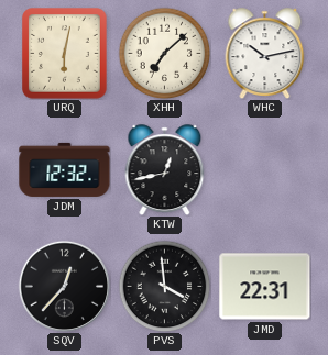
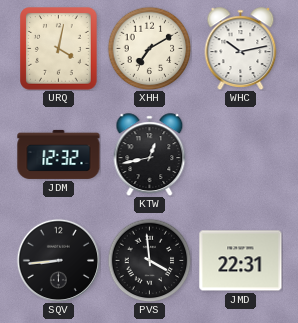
URQ: 6:02 -> 4:02
XHH: 7:08 -> 7:10
SQV: 12:37 -> 8:44
